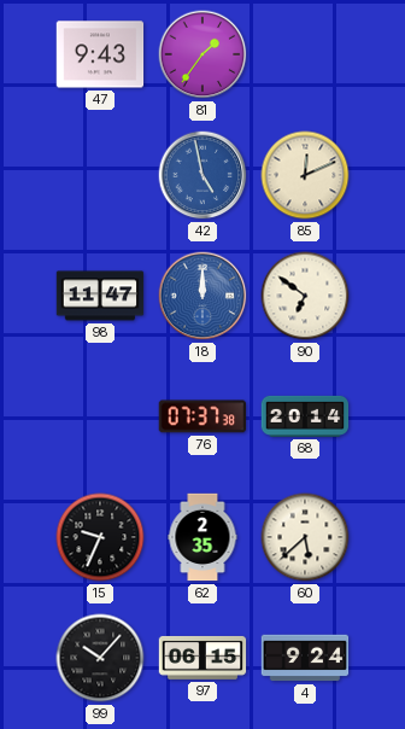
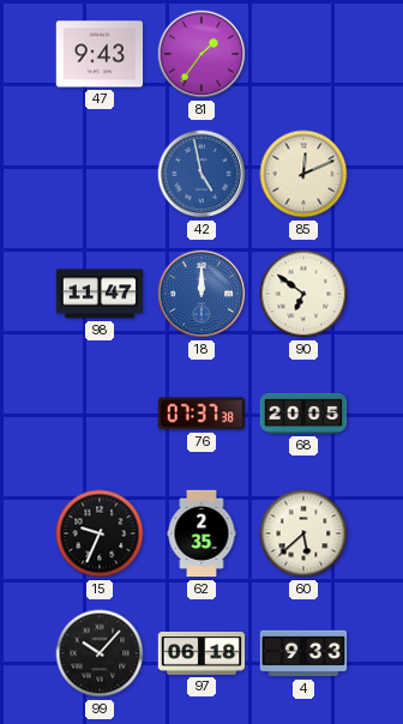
68: 20:14 -> 20:05
97: 06:15 -> 06:18
4: 9:24 -> 9:33
